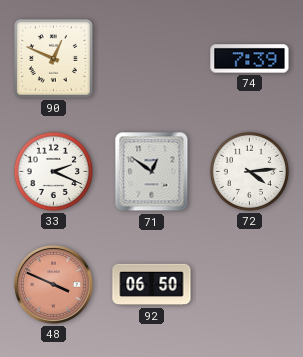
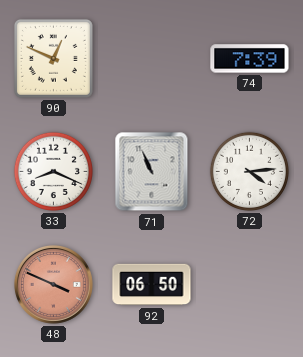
33: 2:19 -> 8:19
71: 12:51 -> 10:56
